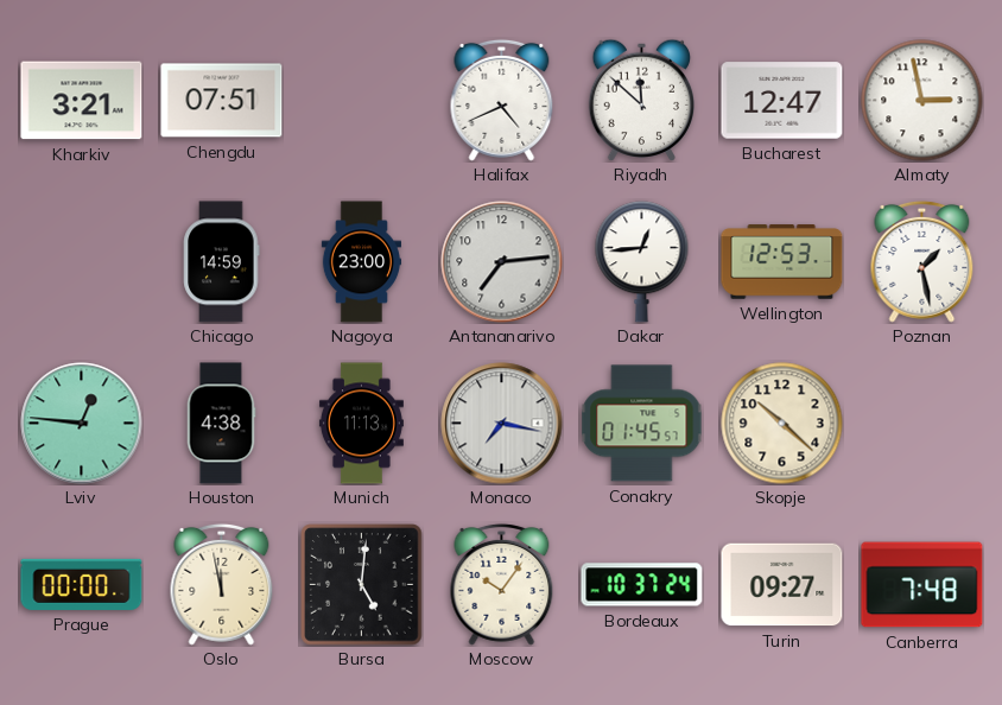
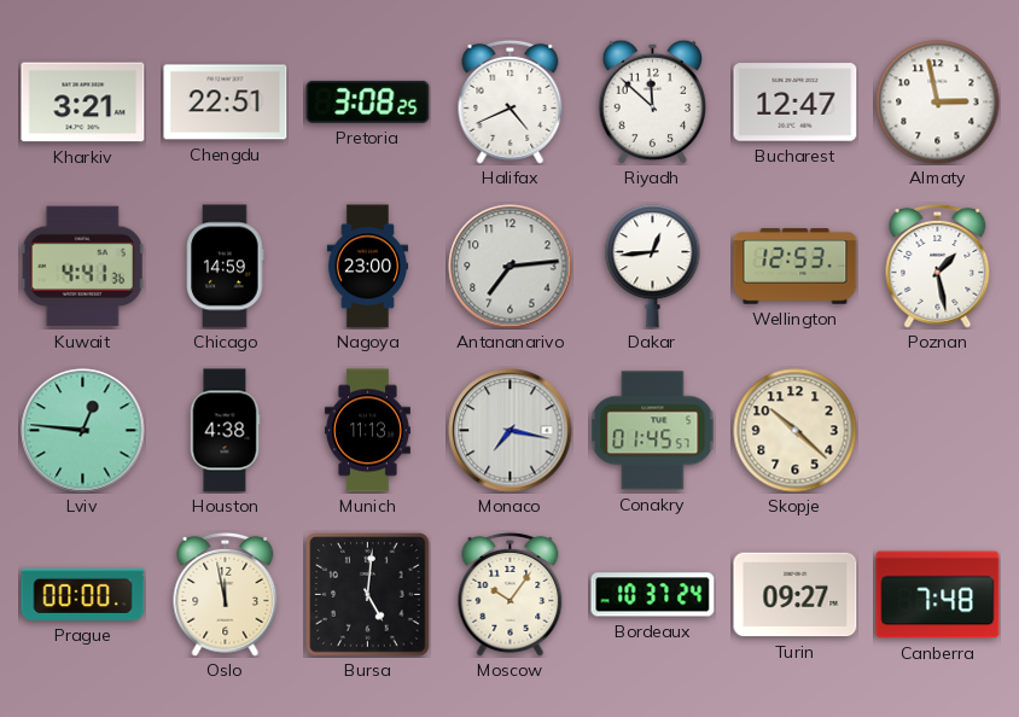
Chengdu: 07:51 -> 22:51
Pretoria: none -> 3:08
Kuwait: none -> 4:41
